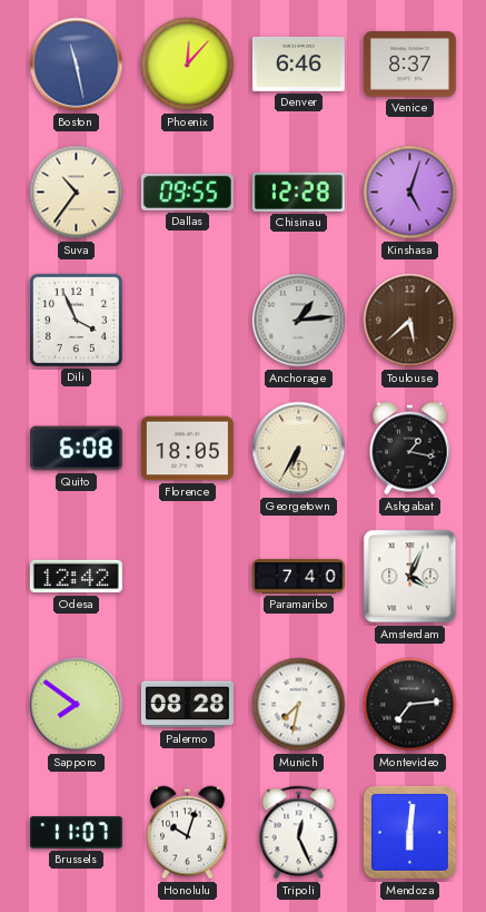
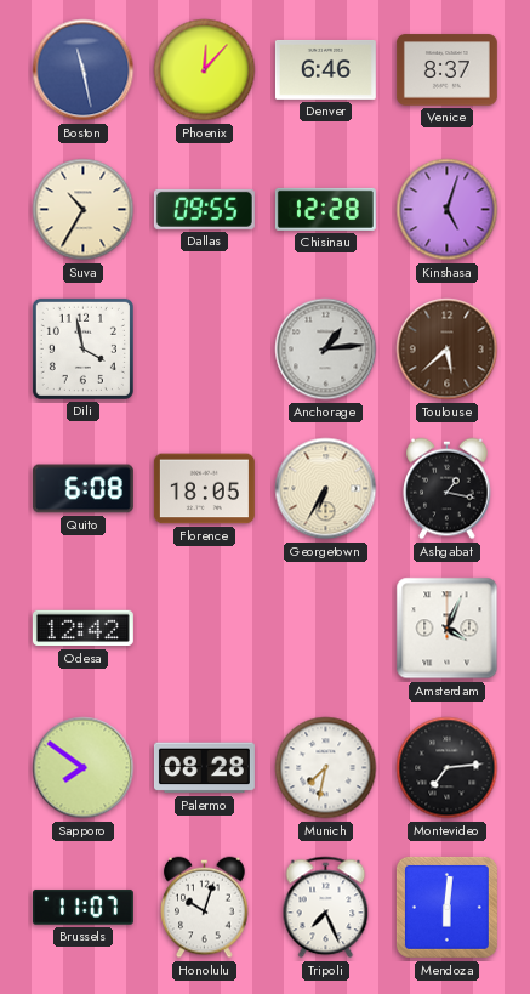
Suva: 10:36 -> 10:35
Dili: 3:56 -> 3:58
Paramaribo: 7:40 -> none
Tripoli: 12:26 -> 7:26
